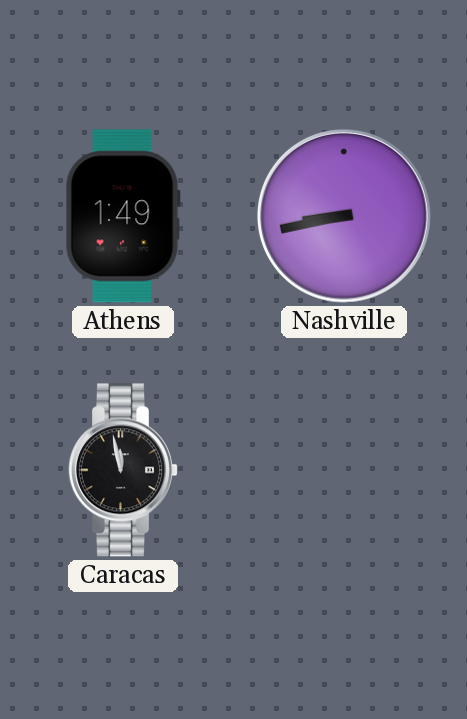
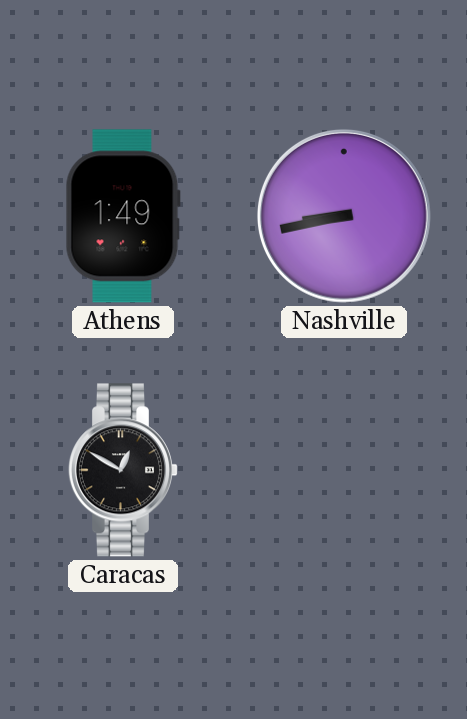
Caracas: 11:58 -> 12:50
